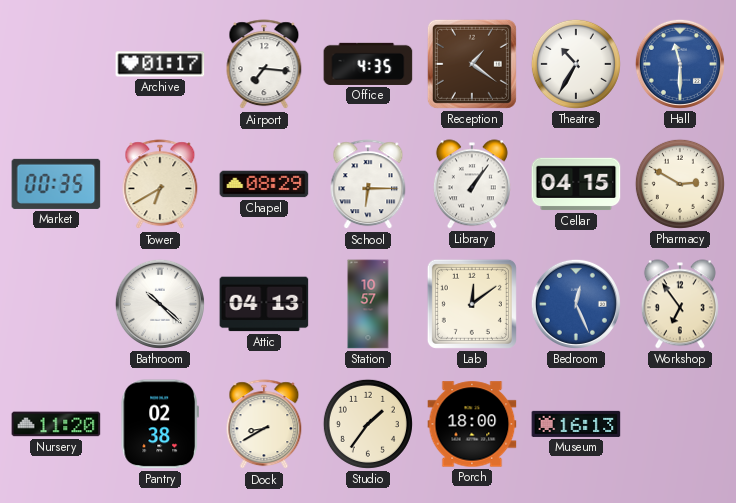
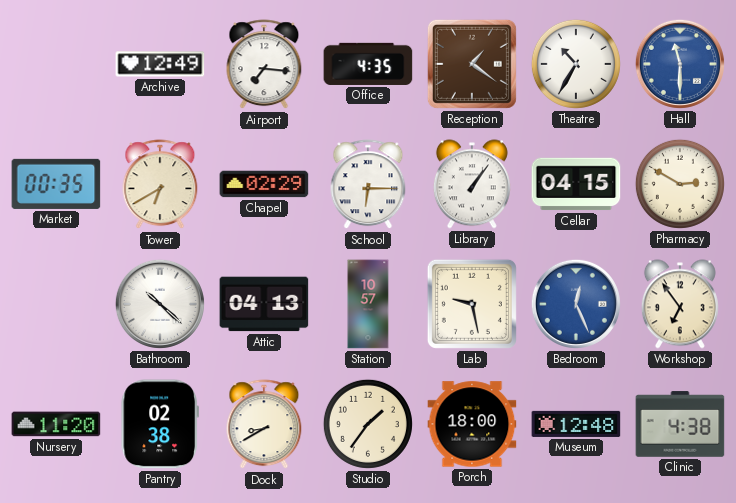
Archive: 01:17 -> 12:49
Chapel: 08:29 -> 02:29
Lab: 12:09 -> 9:28
Museum: 16:13 -> 12:48
Clinic: none -> 4:38
